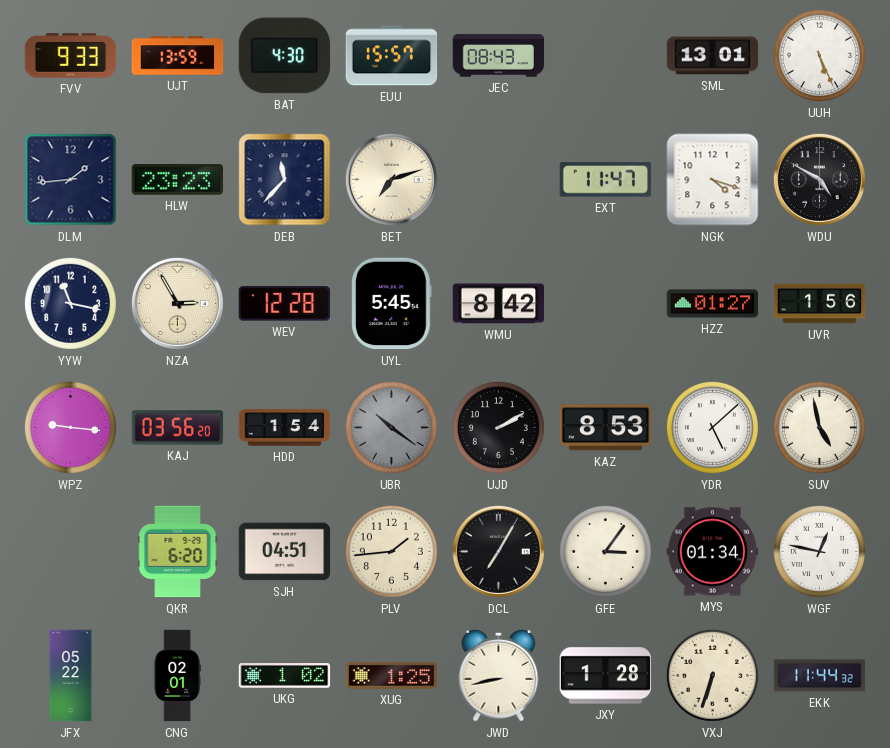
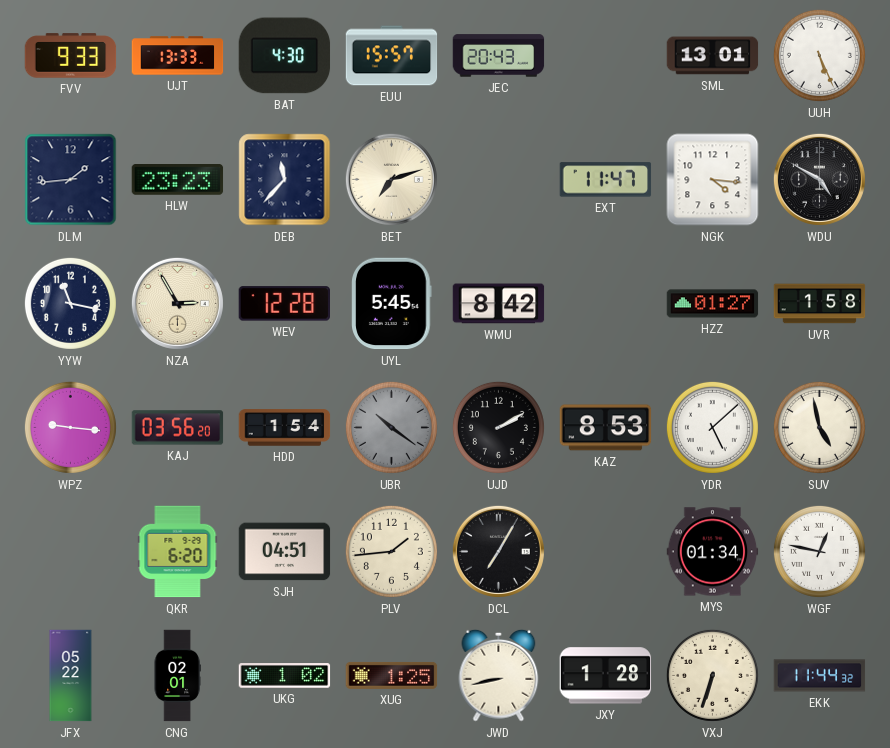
UJT: 13:59 -> 13:33
JEC: 08:43 -> 20:43
NGK: 4:18 -> 4:16
UVR: 1:56 -> 1:58
GFE: 3:06 -> none
